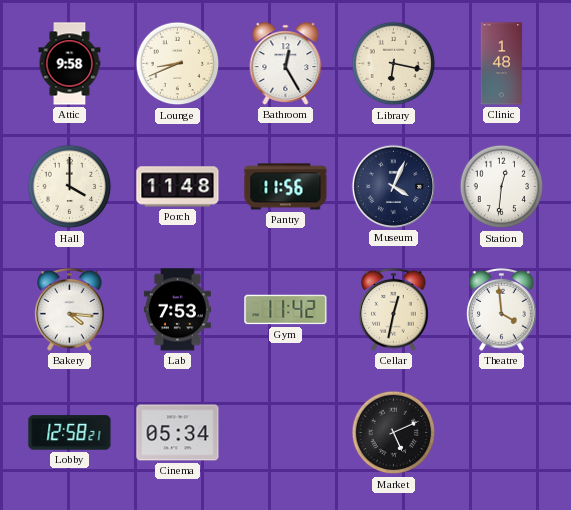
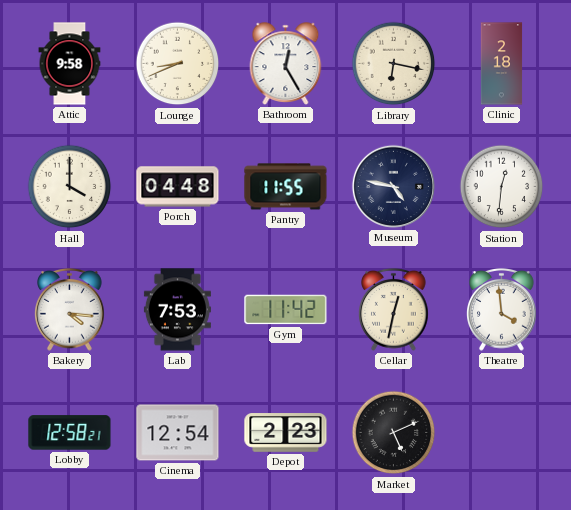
Clinic: 1:48 -> 2:18
Porch: 11:48 -> 04:48
Pantry: 11:56 -> 11:55
Museum: 4:04 -> 4:47
Cinema: 05:34 -> 12:54
Depot: none -> 2:23
